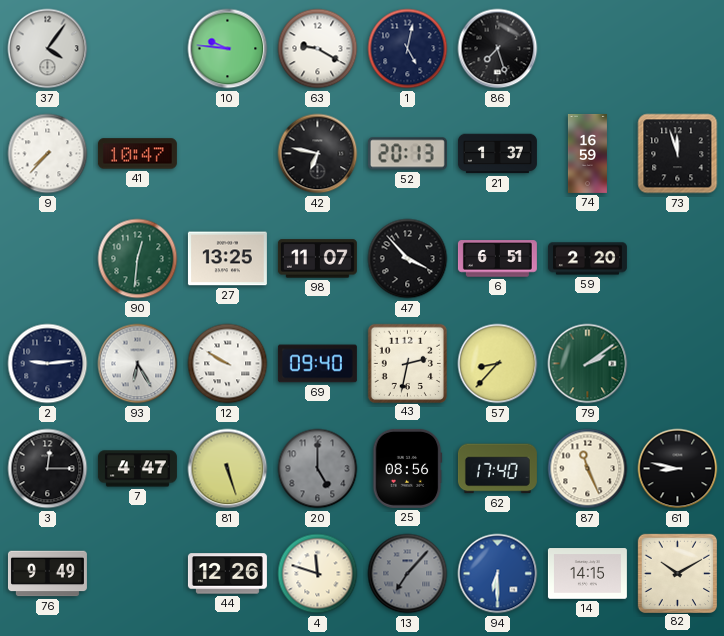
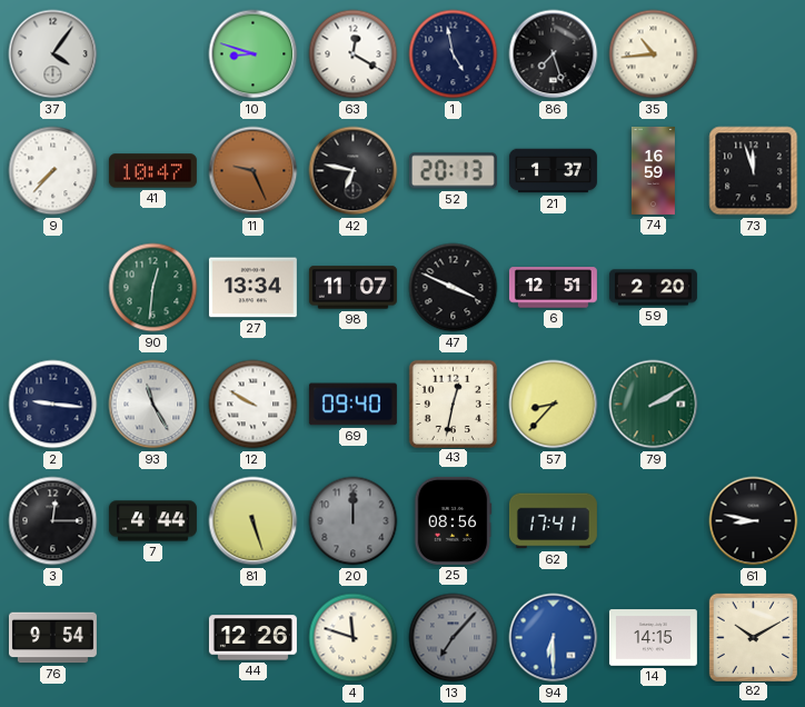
10: 9:46 -> 8:48
63: 9:20 -> 12:20
1: 5:02 -> 4:58
35: none -> 10:44
11: none -> 9:26
27: 13:25 -> 13:34
47: 3:53 -> 3:49
6: 6:51 -> 12:51
2: 9:14 -> 9:16
93: 6:25 -> 11:25
43: 2:32 -> 12:32
79: 2:09 -> 2:10
7: 4:47 -> 4:44
20: 5:00 -> 12:00
62: 17:40 -> 17:41
87: 11:26 -> none
76: 9:49 -> 9:54
